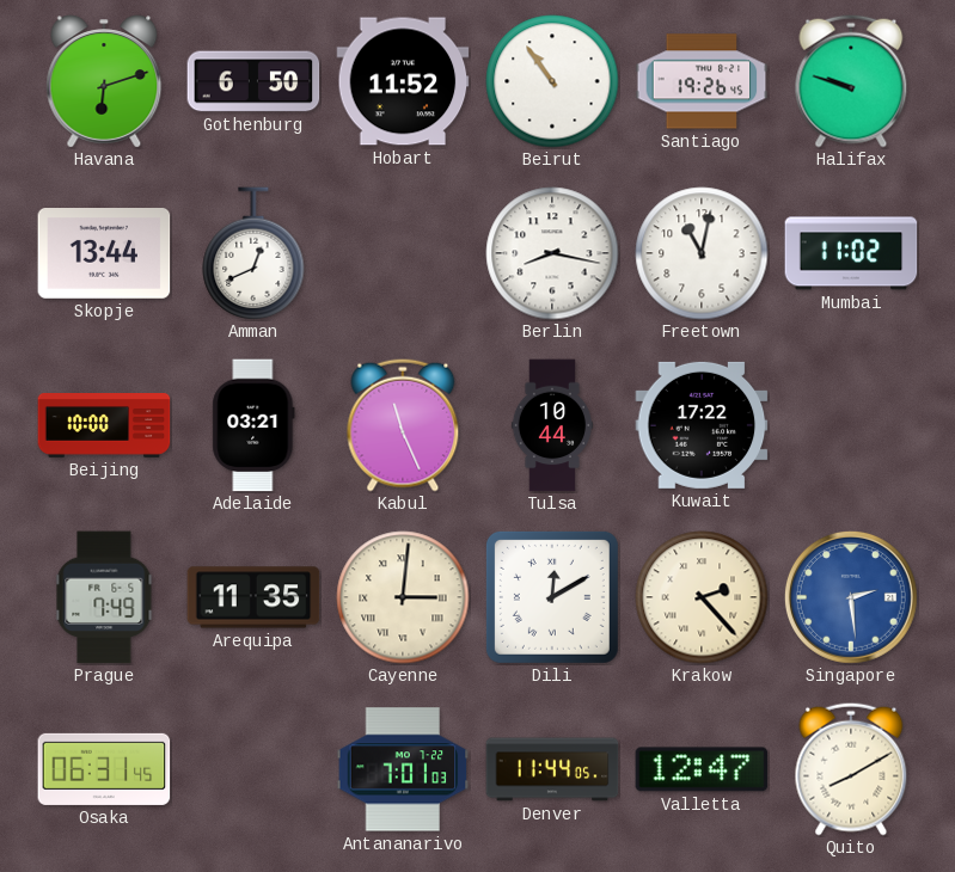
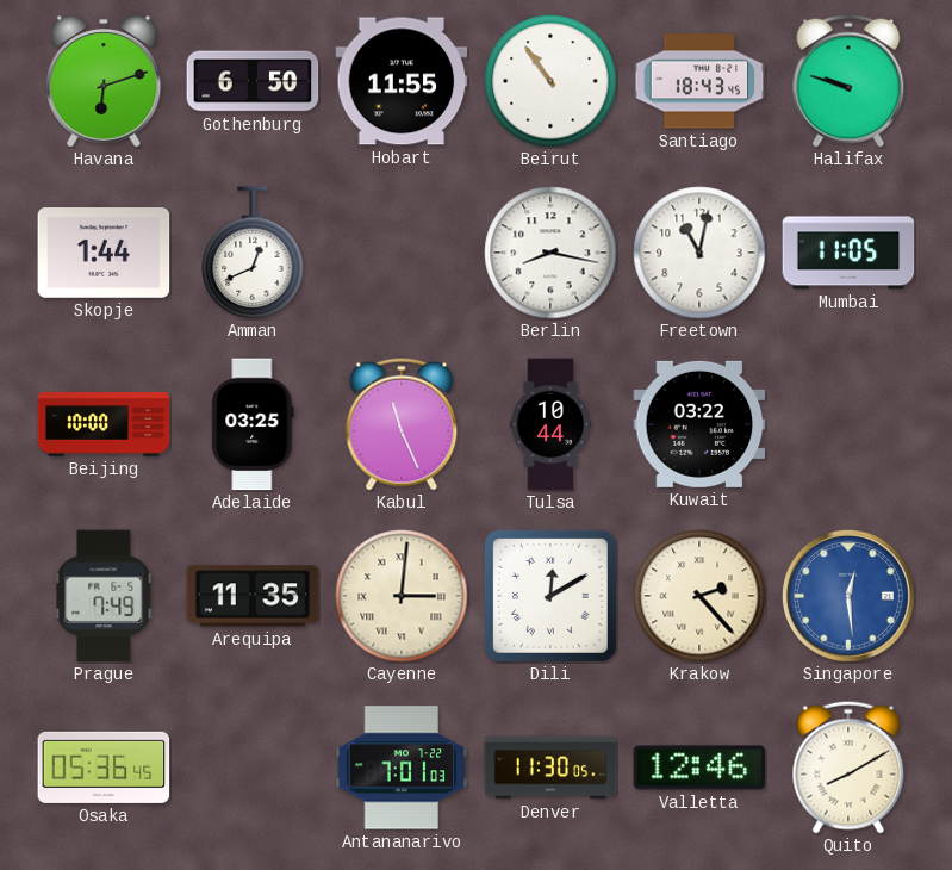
Hobart: 11:52 -> 11:55
Santiago: 19:26 -> 18:43
Skopje: 13:44 -> 1:44
Mumbai: 11:02 -> 11:05
Adelaide: 03:21 -> 03:25
Kuwait: 17:22 -> 03:22
Singapore: 2:29 -> 12:29
Osaka: 06:31 -> 05:36
Denver: 11:44 -> 11:30
Valletta: 12:47 -> 12:46
